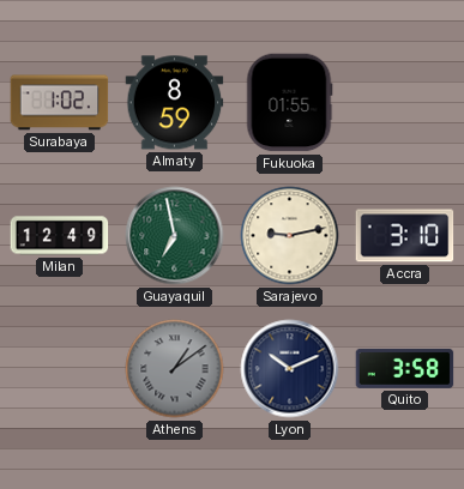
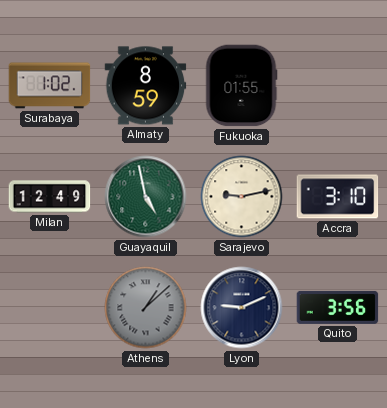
Guayaquil: 6:58 -> 4:58
Athens: 1:09 -> 1:08
Lyon: 10:11 -> 9:11
Quito: 3:58 -> 3:56
